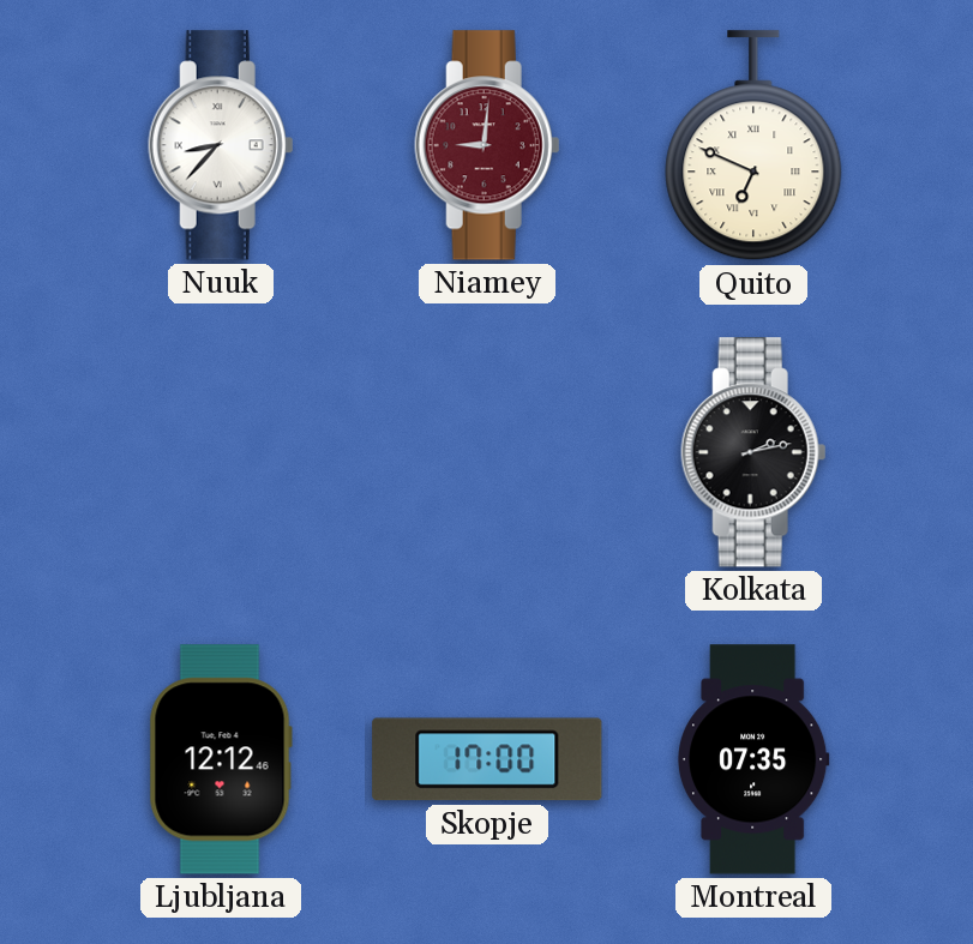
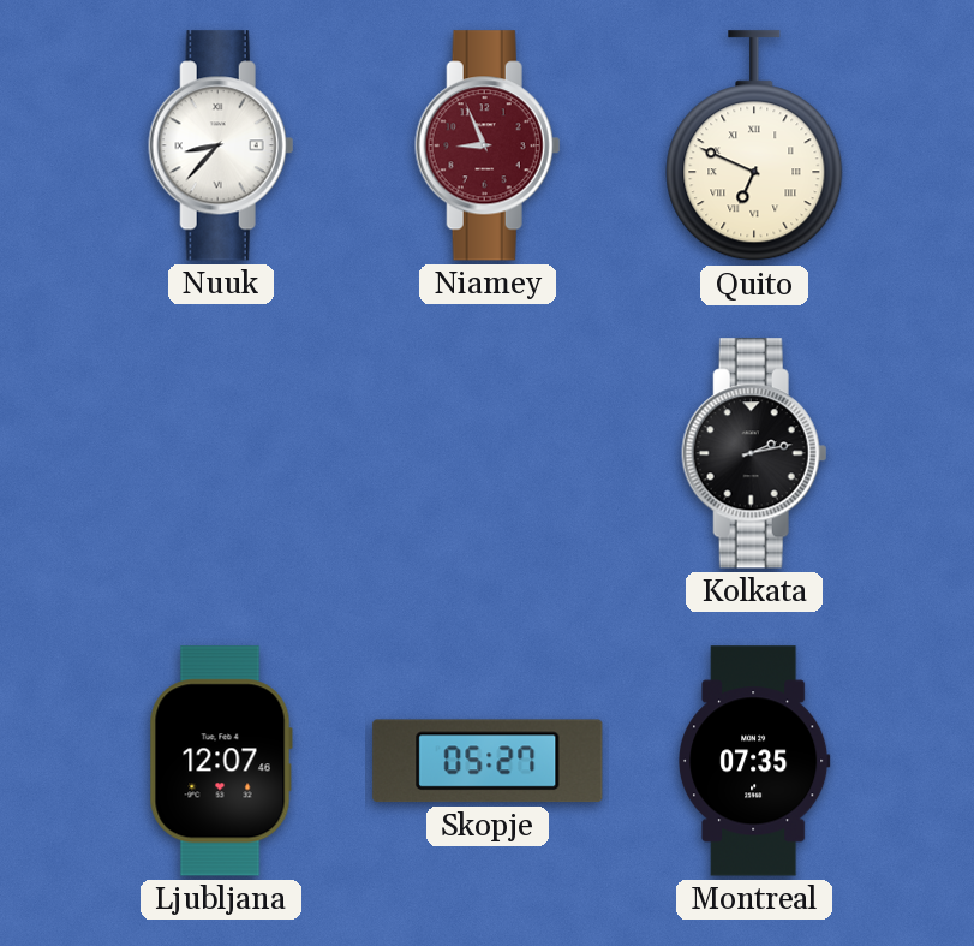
Niamey: 9:01 -> 8:56
Ljubljana: 12:12 -> 12:07
Skopje: 17:00 -> 05:27
